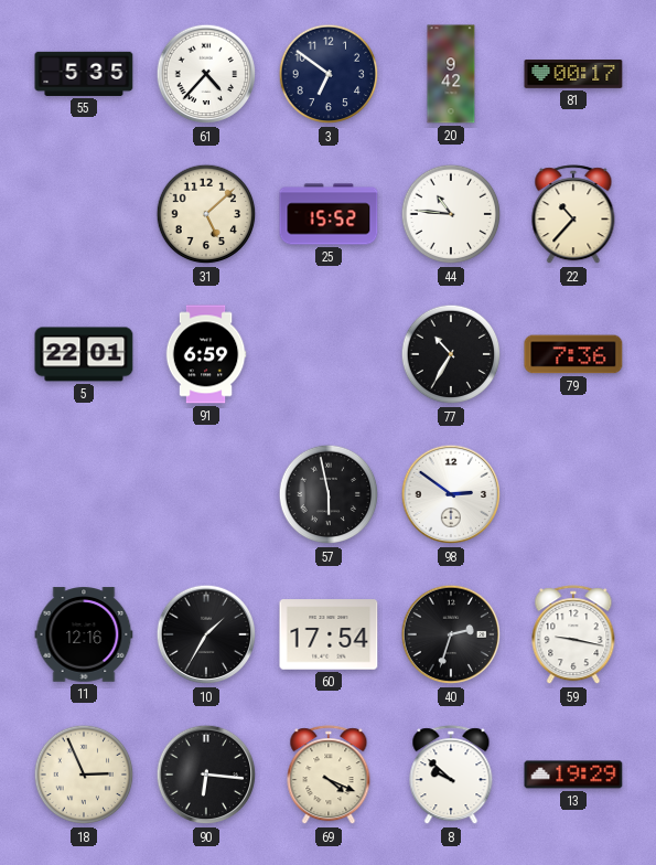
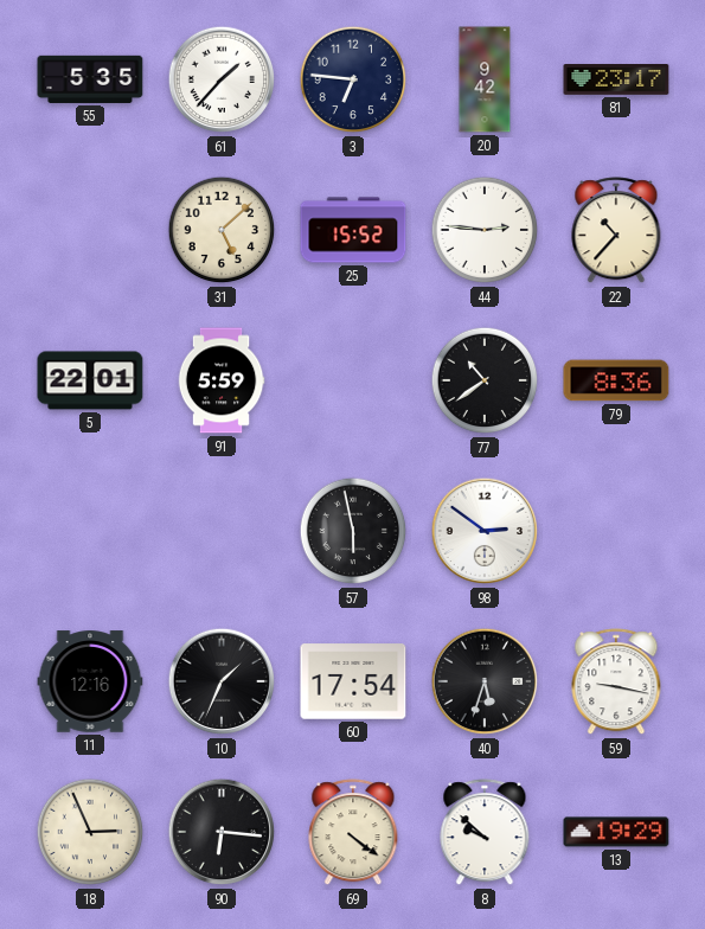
61: 4:37 -> 1:37
3: 6:51 -> 6:46
81: 00:17 -> 23:17
44: 10:46 -> 2:46
91: 6:59 -> 5:59
77: 10:35 -> 10:39
79: 7:36 -> 8:36
10: 1:35 -> 1:34
40: 2:33 -> 5:33
69: 4:19 -> 4:21
